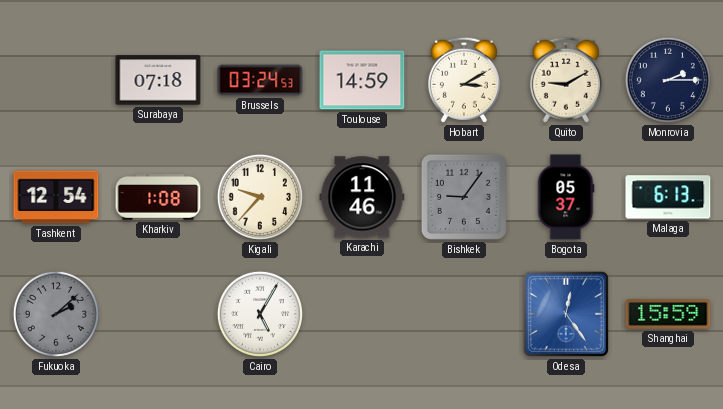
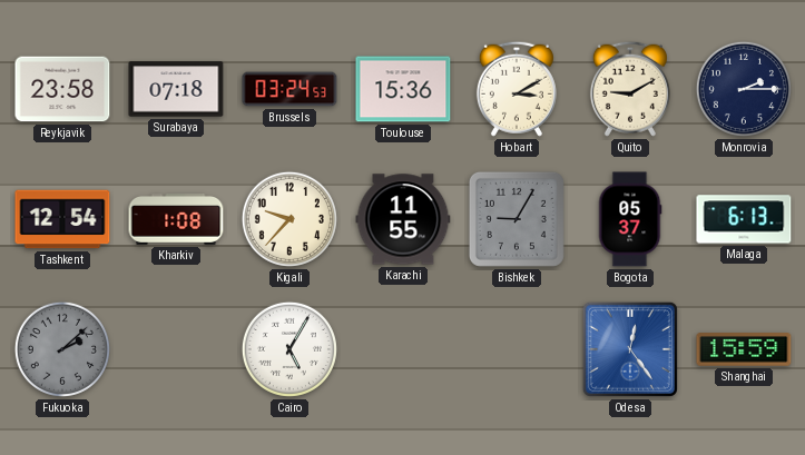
Reykjavik: none -> 23:58
Toulouse: 14:59 -> 15:36
Karachi: 11:46 -> 11:55
Bishkek: 9:06 -> 9:05
